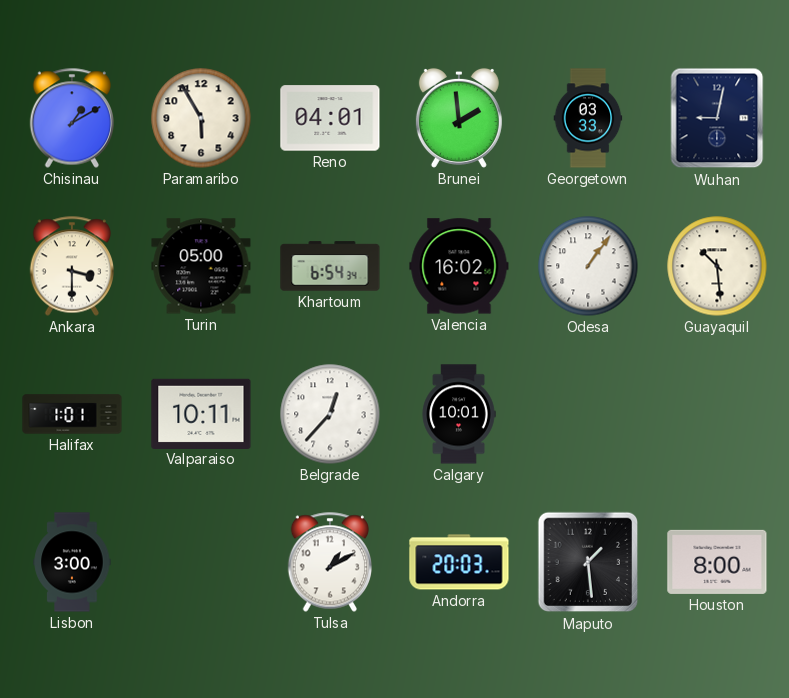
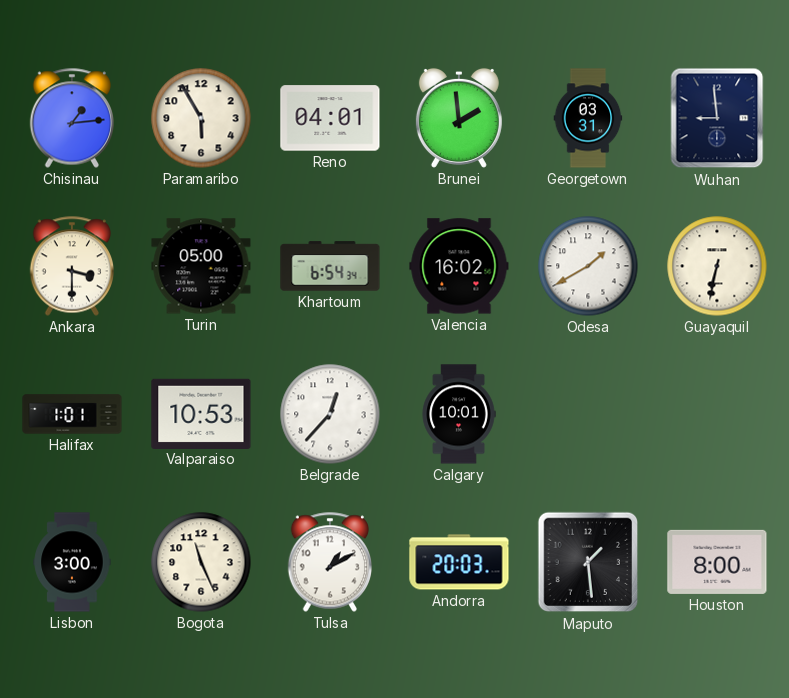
Chisinau: 1:10 -> 1:14
Georgetown: 03:33 -> 03:31
Wuhan: 9:02 -> 8:59
Odesa: 1:06 -> 1:40
Guayaquil: 10:29 -> 6:32
Valparaiso: 10:11 -> 10:53
Bogota: none -> 11:26
